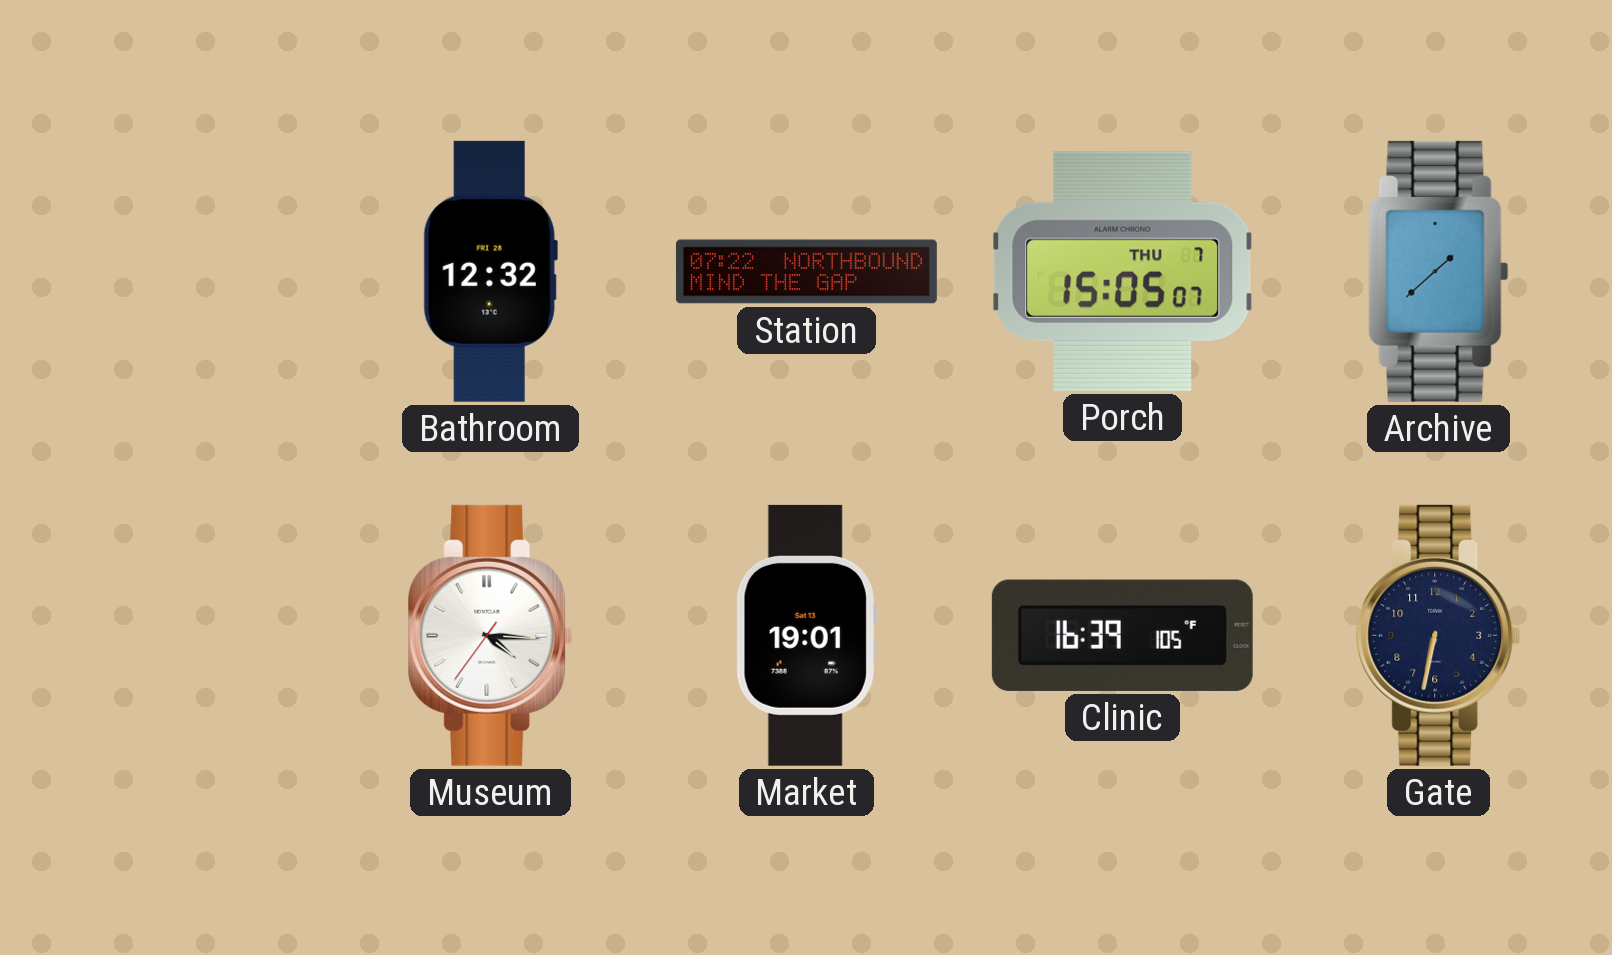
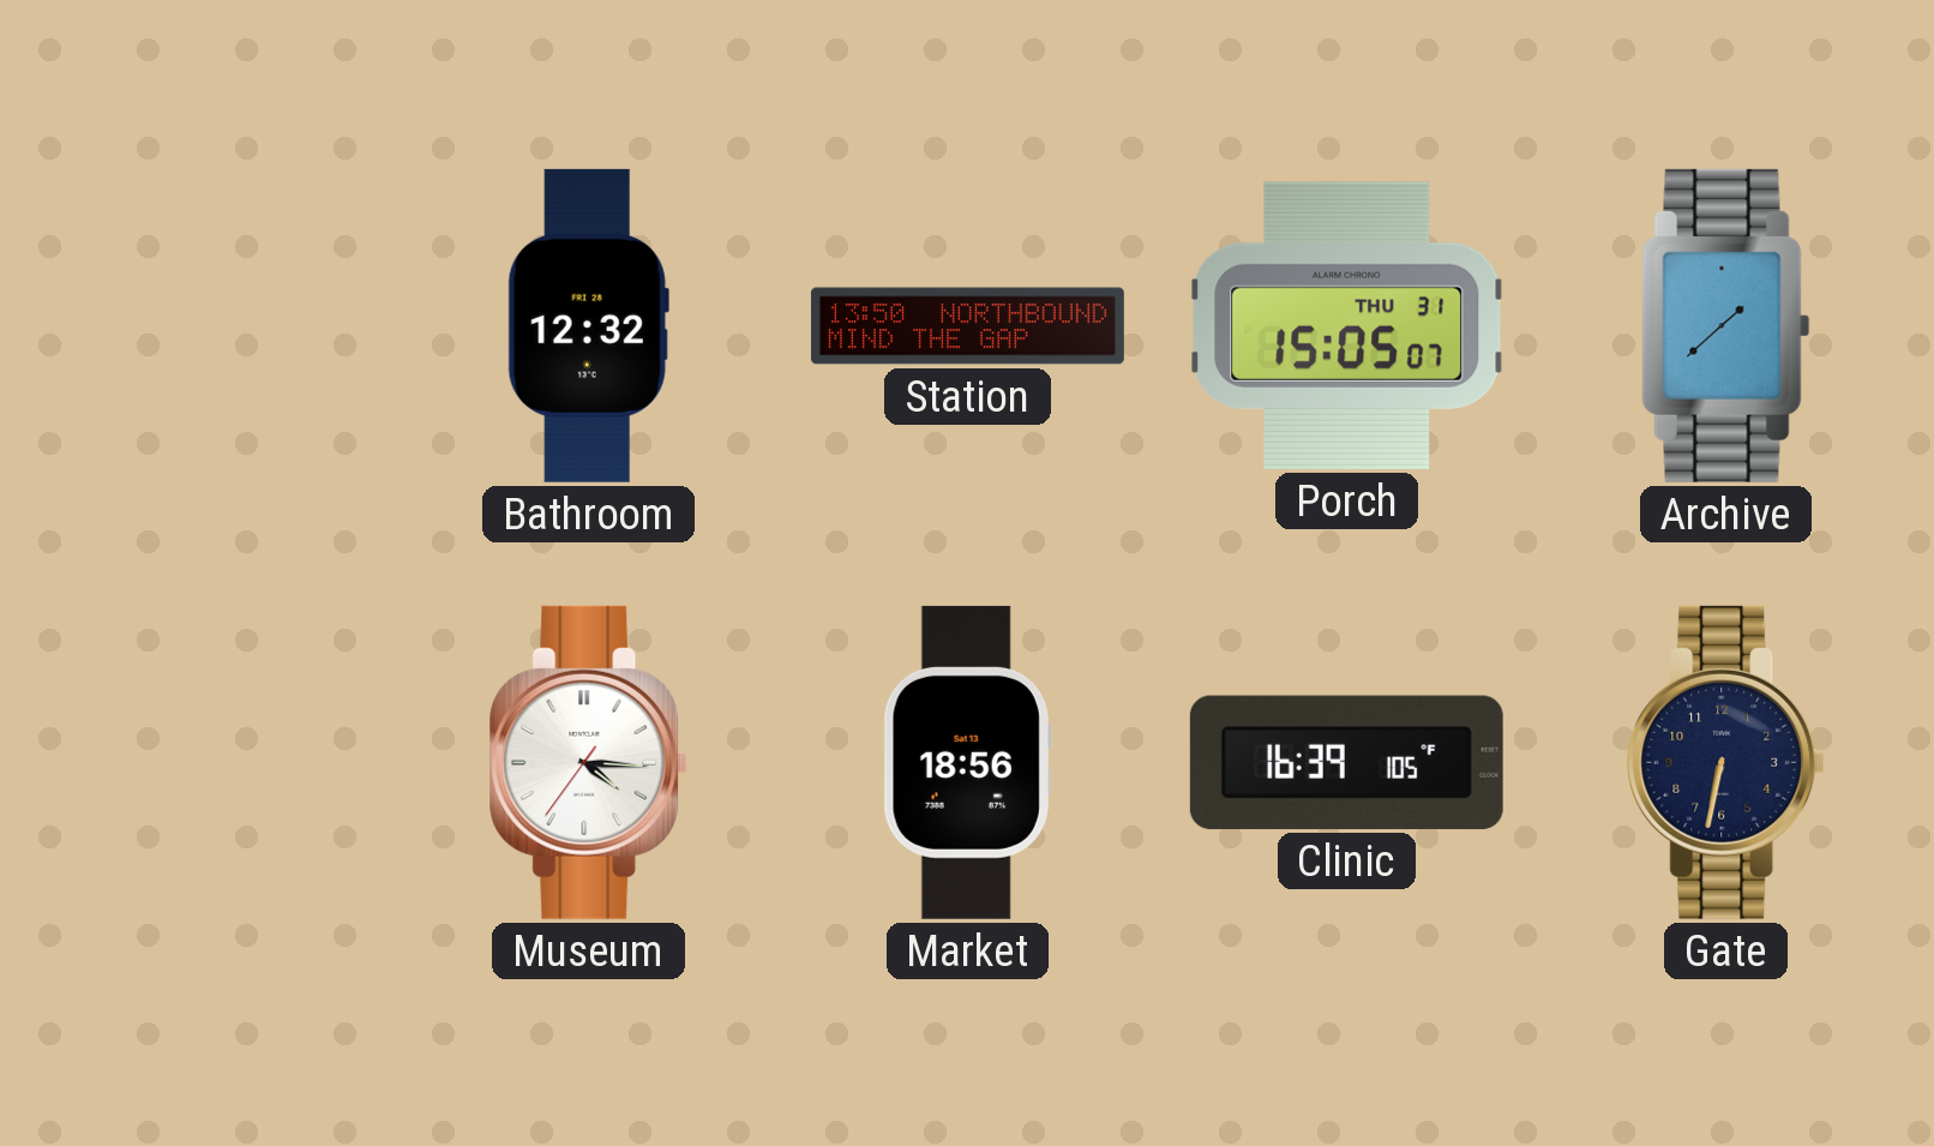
Station: 07:22 -> 13:50
Porch date: THU 7 -> THU 31
Market: 19:01 -> 18:56
